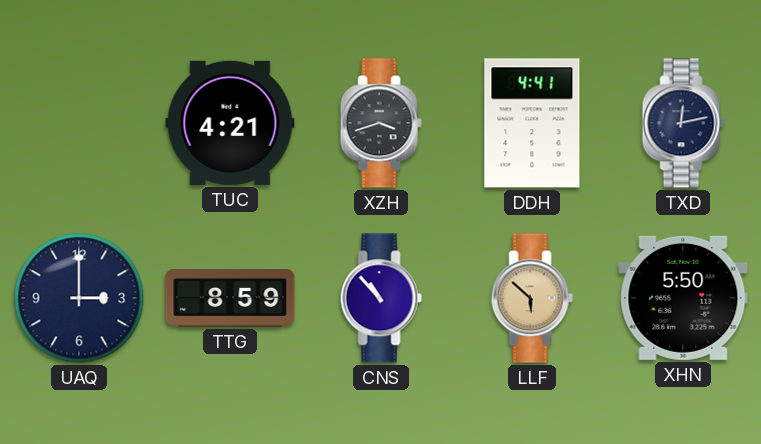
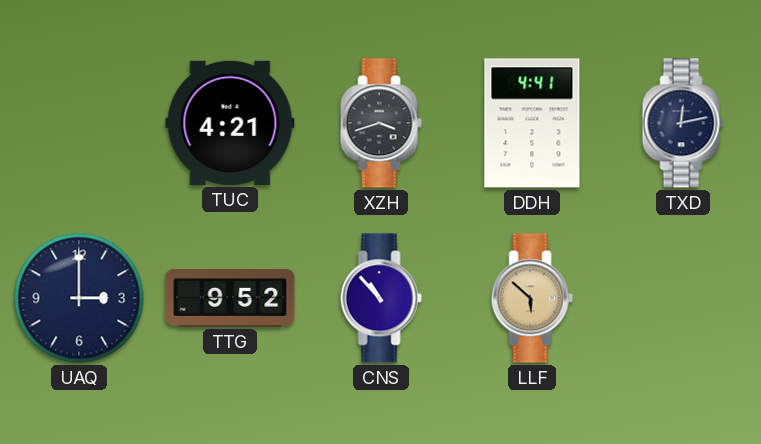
TTG: 8:59 -> 9:52
XHN: 5:50 -> none
